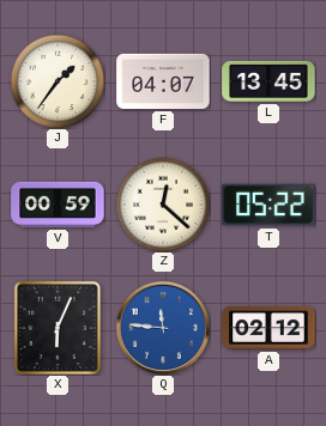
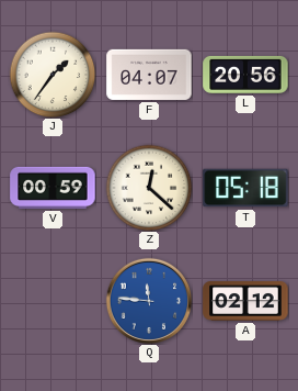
L: 13:45 -> 20:56
T: 05:22 -> 05:18
X: 6:04 -> none
